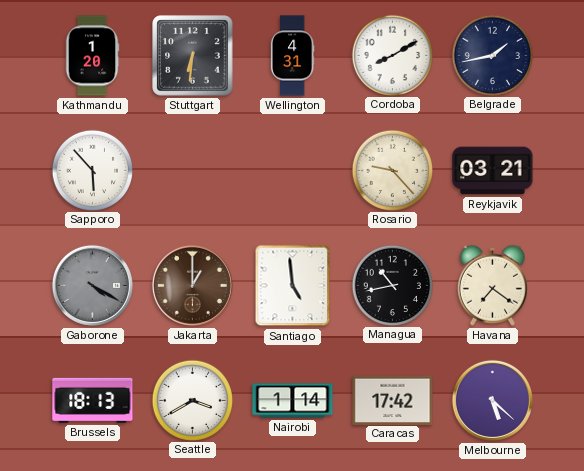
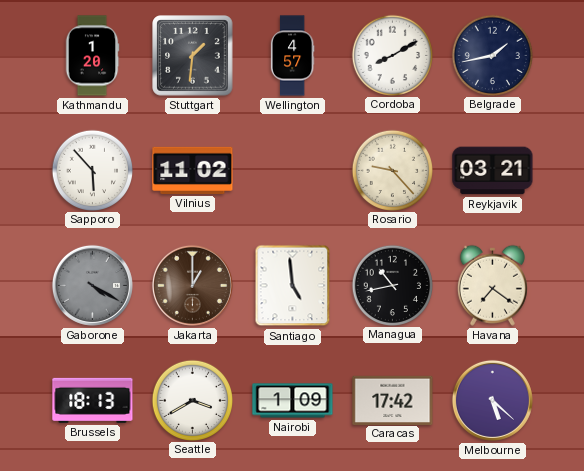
Stuttgart: 6:31 -> 1:31
Wellington: 4:31 -> 4:57
Vilnius: none -> 11:02
Nairobi: 1:14 -> 1:09
